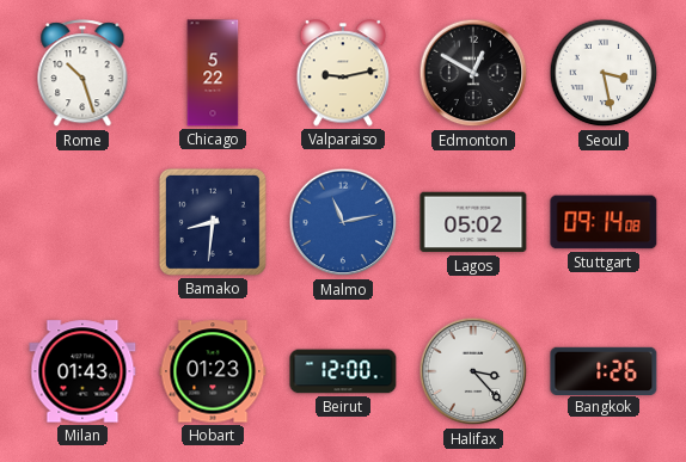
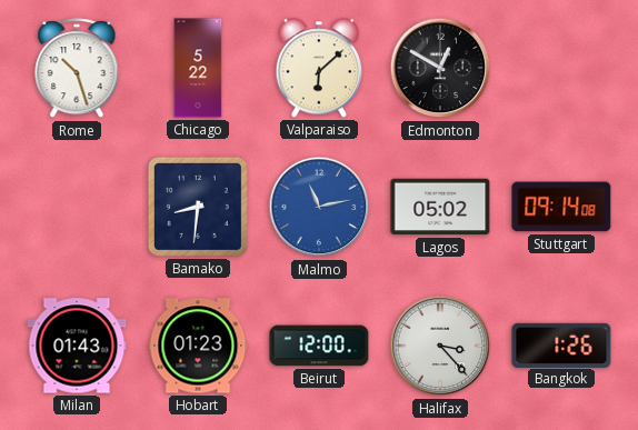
Valparaiso: 9:13 -> 6:08
Seoul: 3:28 -> none
